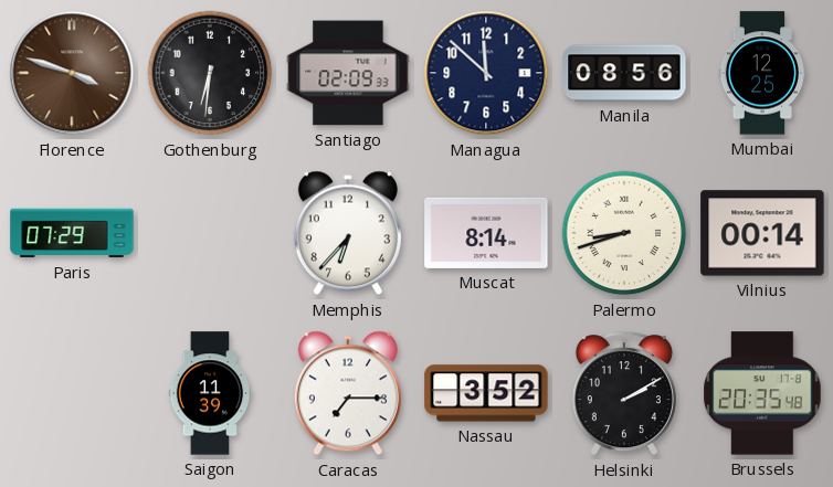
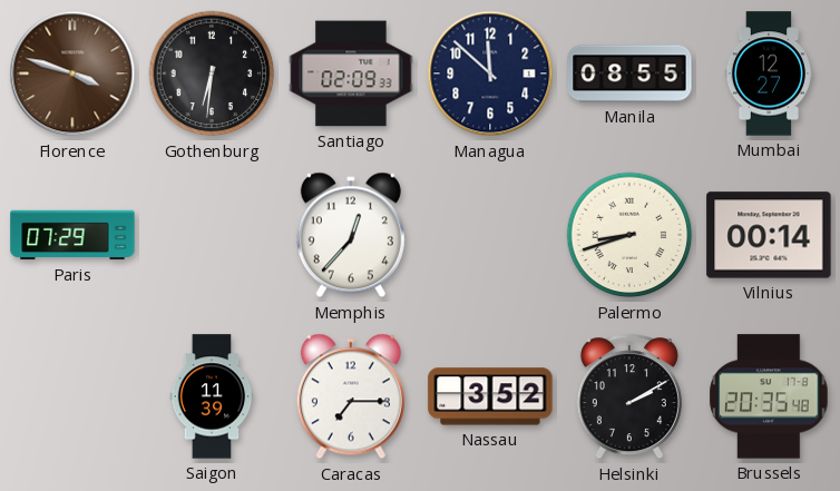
Manila: 08:56 -> 08:55
Mumbai: 12:25 -> 12:27
Memphis: 6:37 -> 12:37
Muscat: 8:14 -> none
